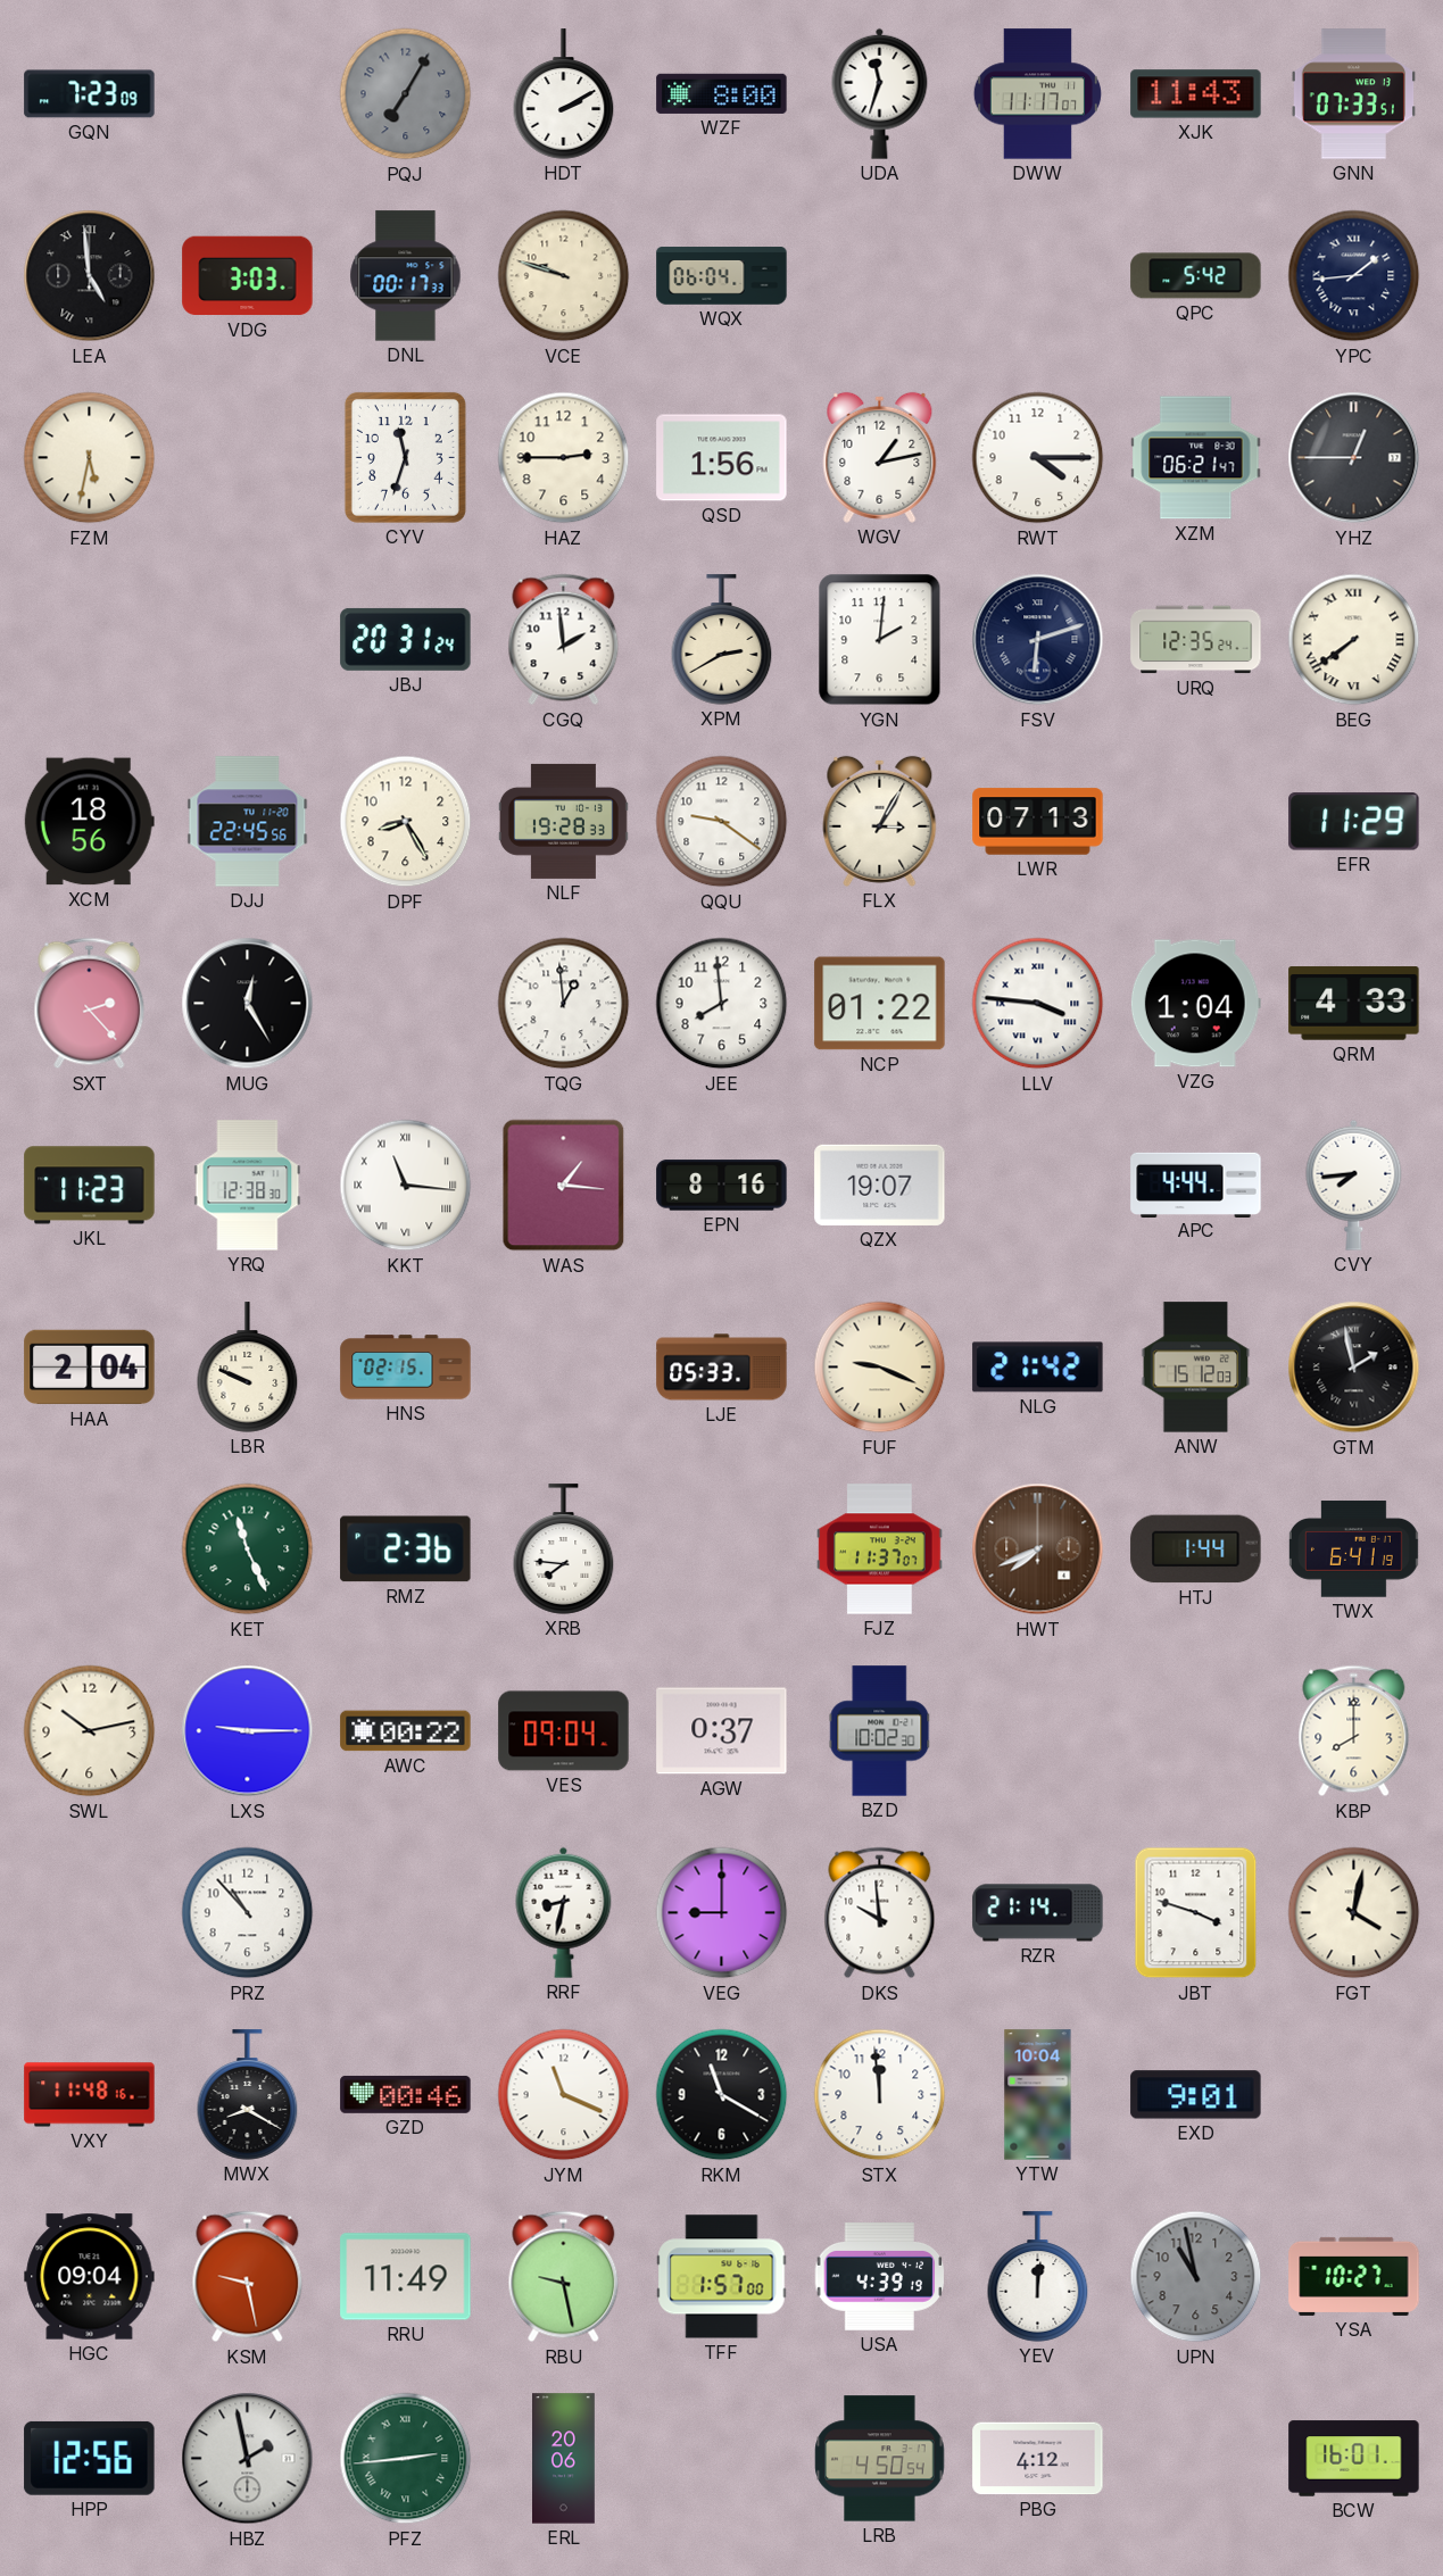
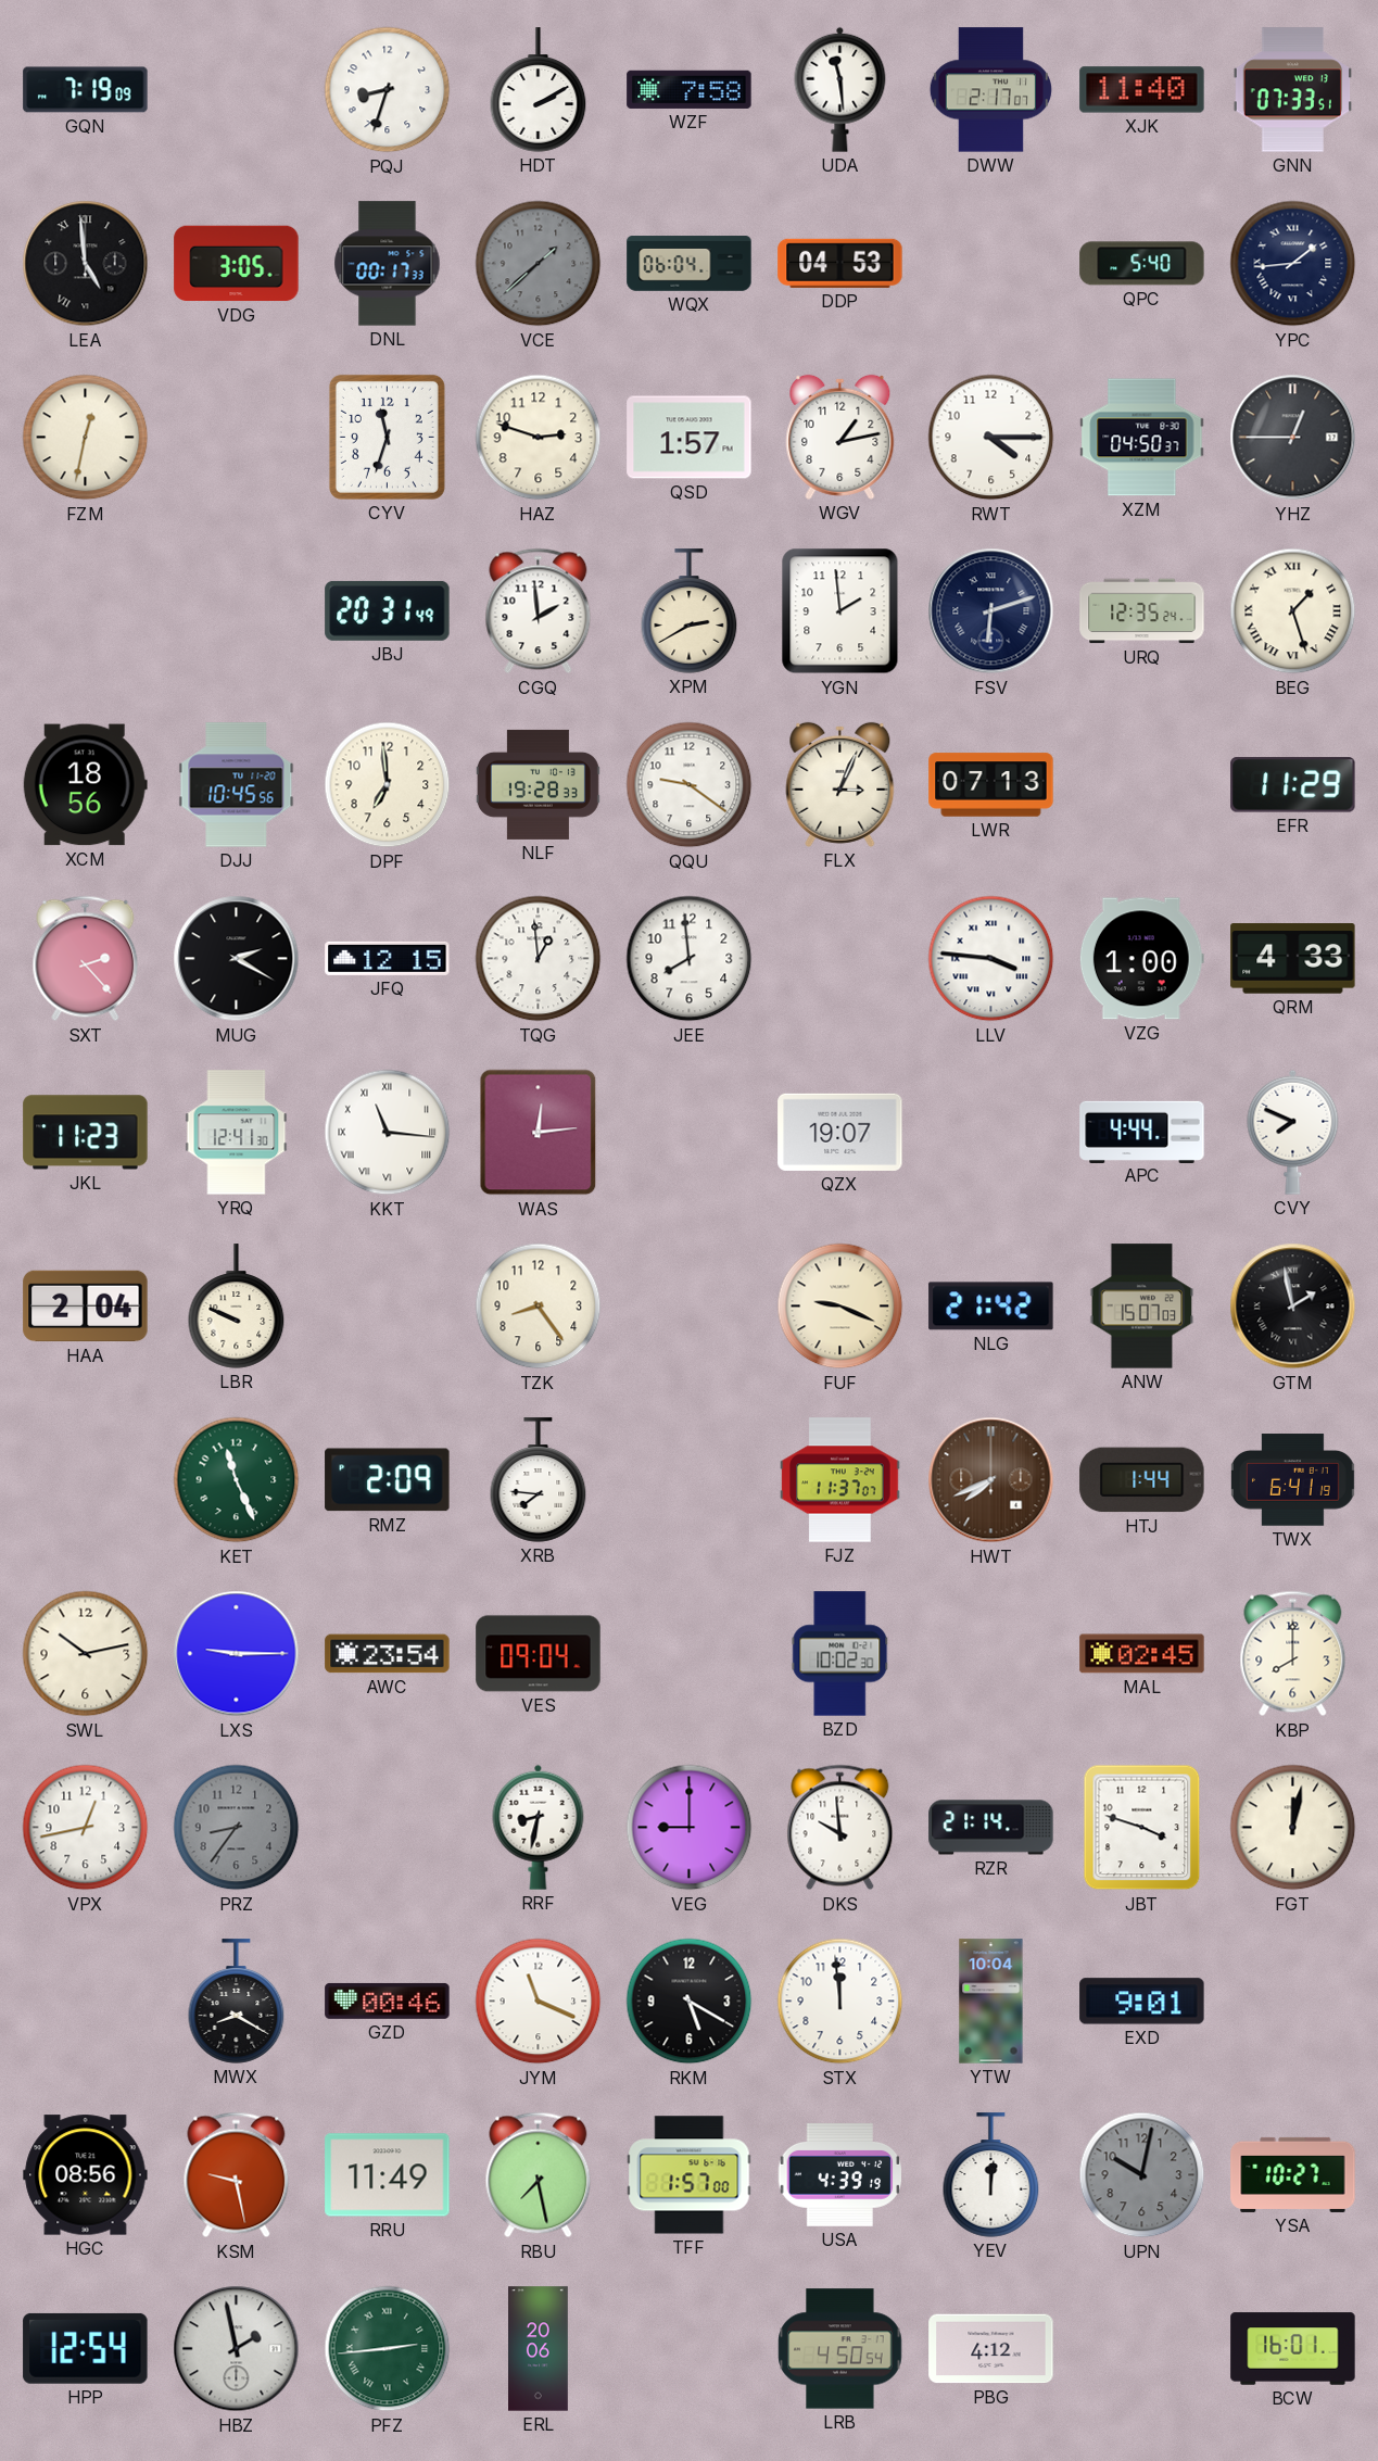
GQN: 7:23 -> 7:19
PQJ: 7:05 -> 8:33
PQJ dial: grey -> white
WZF: 8:00 -> 7:58
UDA: 11:33 -> 11:29
DWW: 11:17 -> 2:17
XJK: 11:43 -> 11:40
VDG: 3:03 -> 3:05
VCE: 9:48 -> 1:38
VCE dial: cream -> grey
DDP: none -> 04:53
QPC: 5:42 -> 5:40
FZM: 5:32 -> 12:32
HAZ: 2:45 -> 2:48
QSD: 1:56 -> 1:57
XZM: 06:21 -> 04:50
JBJ: 20:31:24 -> 20:31:49
YGN: 2:01 -> 1:59
BEG: 7:39 -> 1:27
DJJ: 22:45 -> 10:45
DPF: 8:25 -> 6:59
FLX: 3:05 -> 3:04
MUG: 12:25 -> 2:20
JFQ: none -> 12:15
NCP: 01:22 -> none
VZG: 1:04 -> 1:00
YRQ: 12:38 -> 12:41
WAS: 1:16 -> 12:14
EPN: 8:16 -> none
CVY: 7:44 -> 7:49
HNS: 02:15 -> none
TZK: none -> 8:24
LJE: 05:33 -> none
ANW: 15:12 -> 15:07
RMZ: 2:36 -> 2:09
AWC: 00:22 -> 23:54
AGW: 0:37 -> none
MAL: none -> 02:45
VPX: none -> 12:43
PRZ: 10:53 -> 8:36
PRZ dial: white -> grey
FGT: 4:02 -> 12:02
VXY: 11:48 -> none
RKM: 11:20 -> 5:20
HGC: 09:04 -> 08:56
RBU: 9:28 -> 7:28
UPN: 10:58 -> 10:02
HPP: 12:56 -> 12:54
